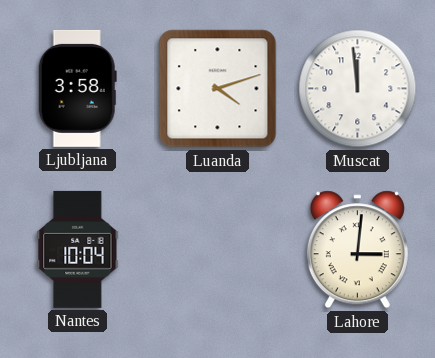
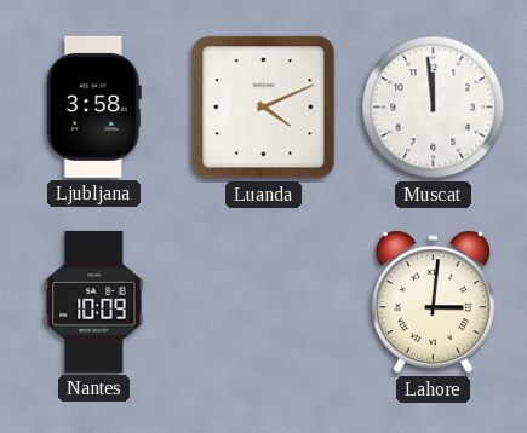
Luanda: 4:12 -> 4:11
Nantes: 10:04 -> 10:09
